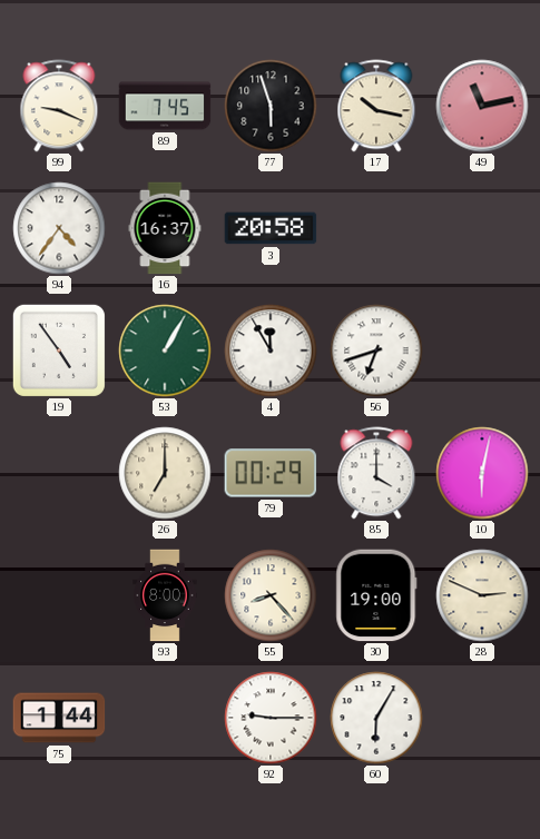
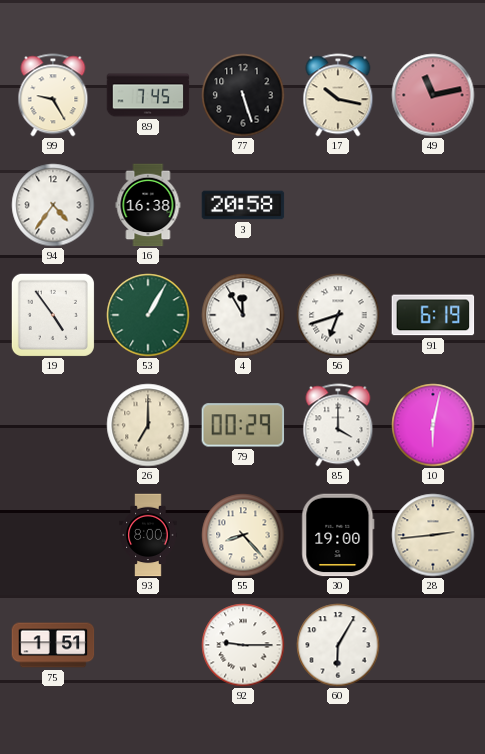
99: 9:19 -> 9:25
77: 5:57 -> 5:27
16: 16:37 -> 16:38
91: none -> 6:19
28: 2:49 -> 2:44
75: 1:44 -> 1:51
